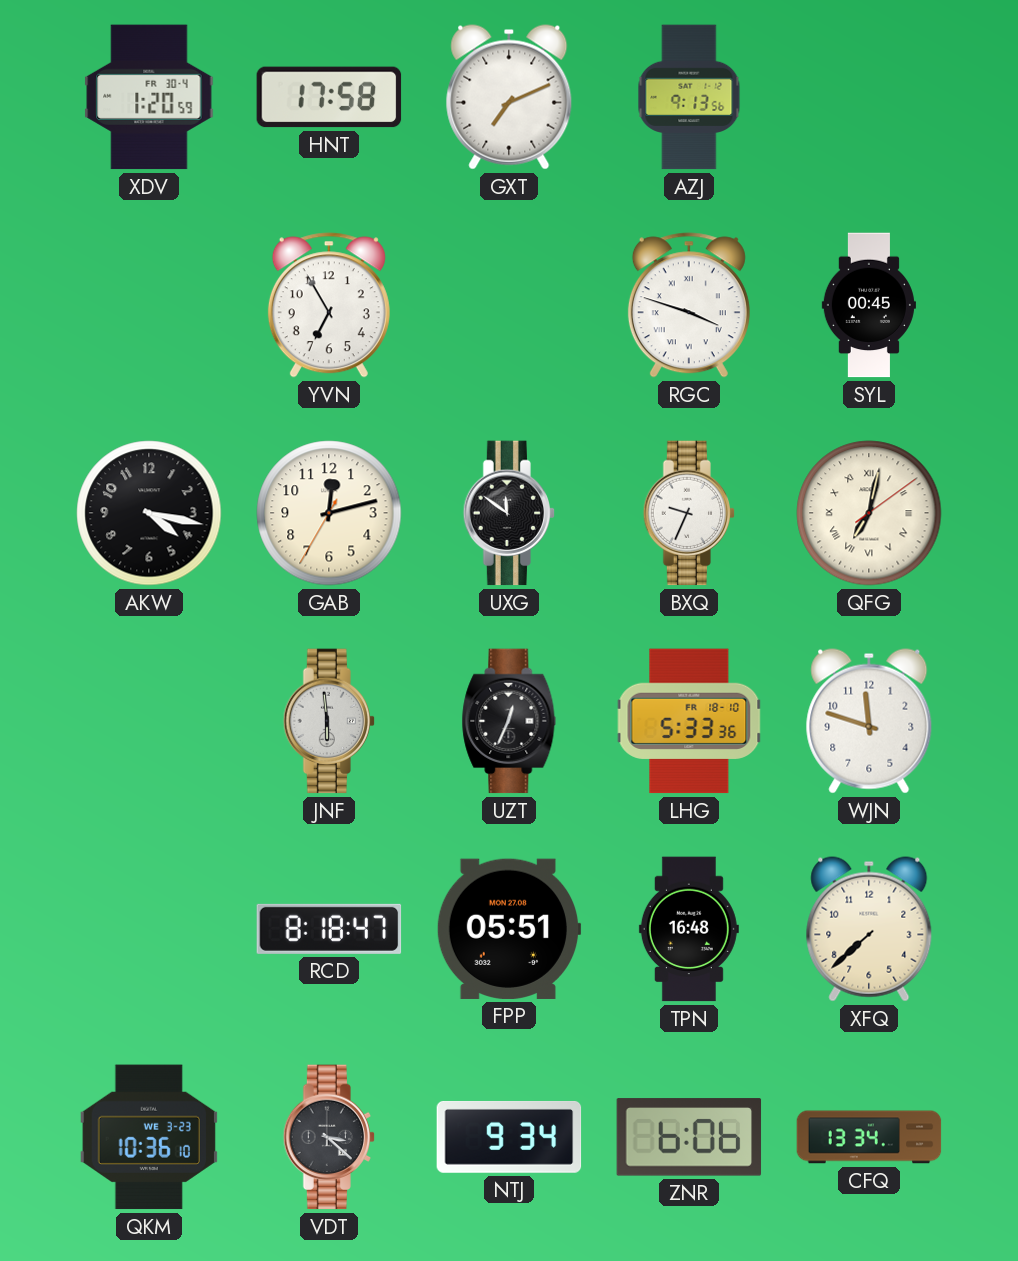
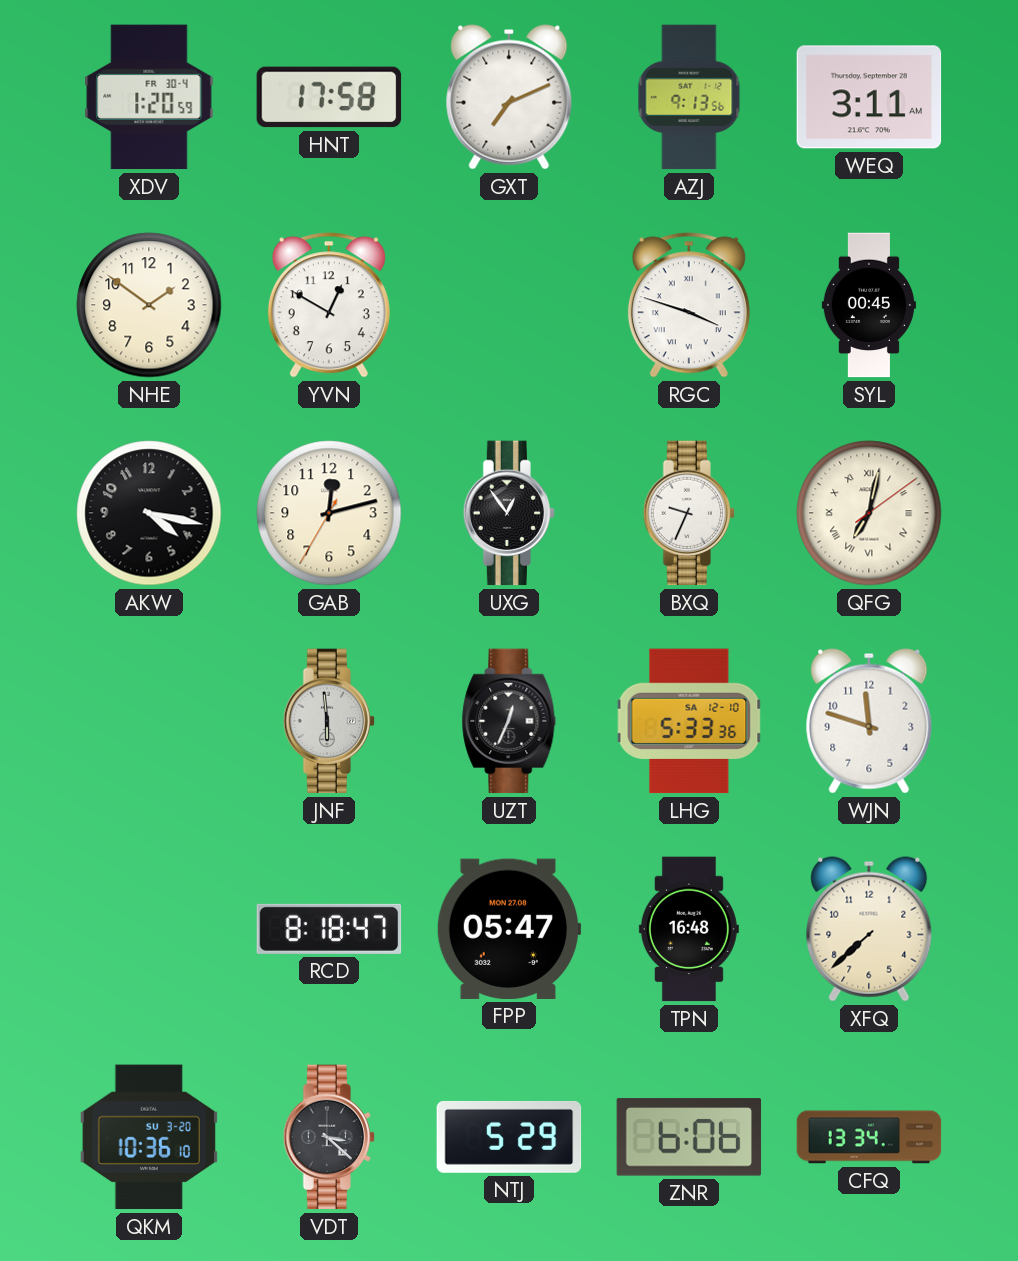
WEQ: none -> 3:11
NHE: none -> 1:51
YVN: 6:55 -> 12:50
UXG: 11:51 -> 12:54
LHG date: FR 18-10 -> SA 12-10
FPP: 05:51 -> 05:47
QKM date: WE 3-23 -> SU 3-20
NTJ: 9:34 -> 5:29
